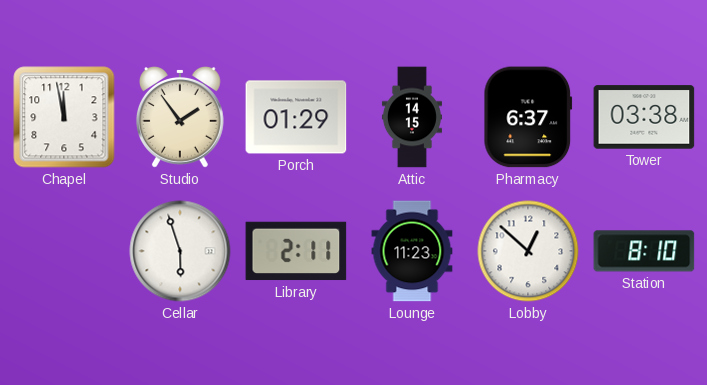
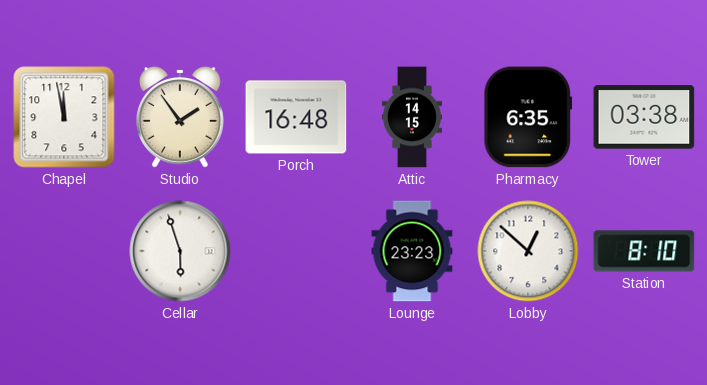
Porch: 01:29 -> 16:48
Pharmacy: 6:37 -> 6:35
Library: 2:11 -> none
Lounge: 11:23 -> 23:23
